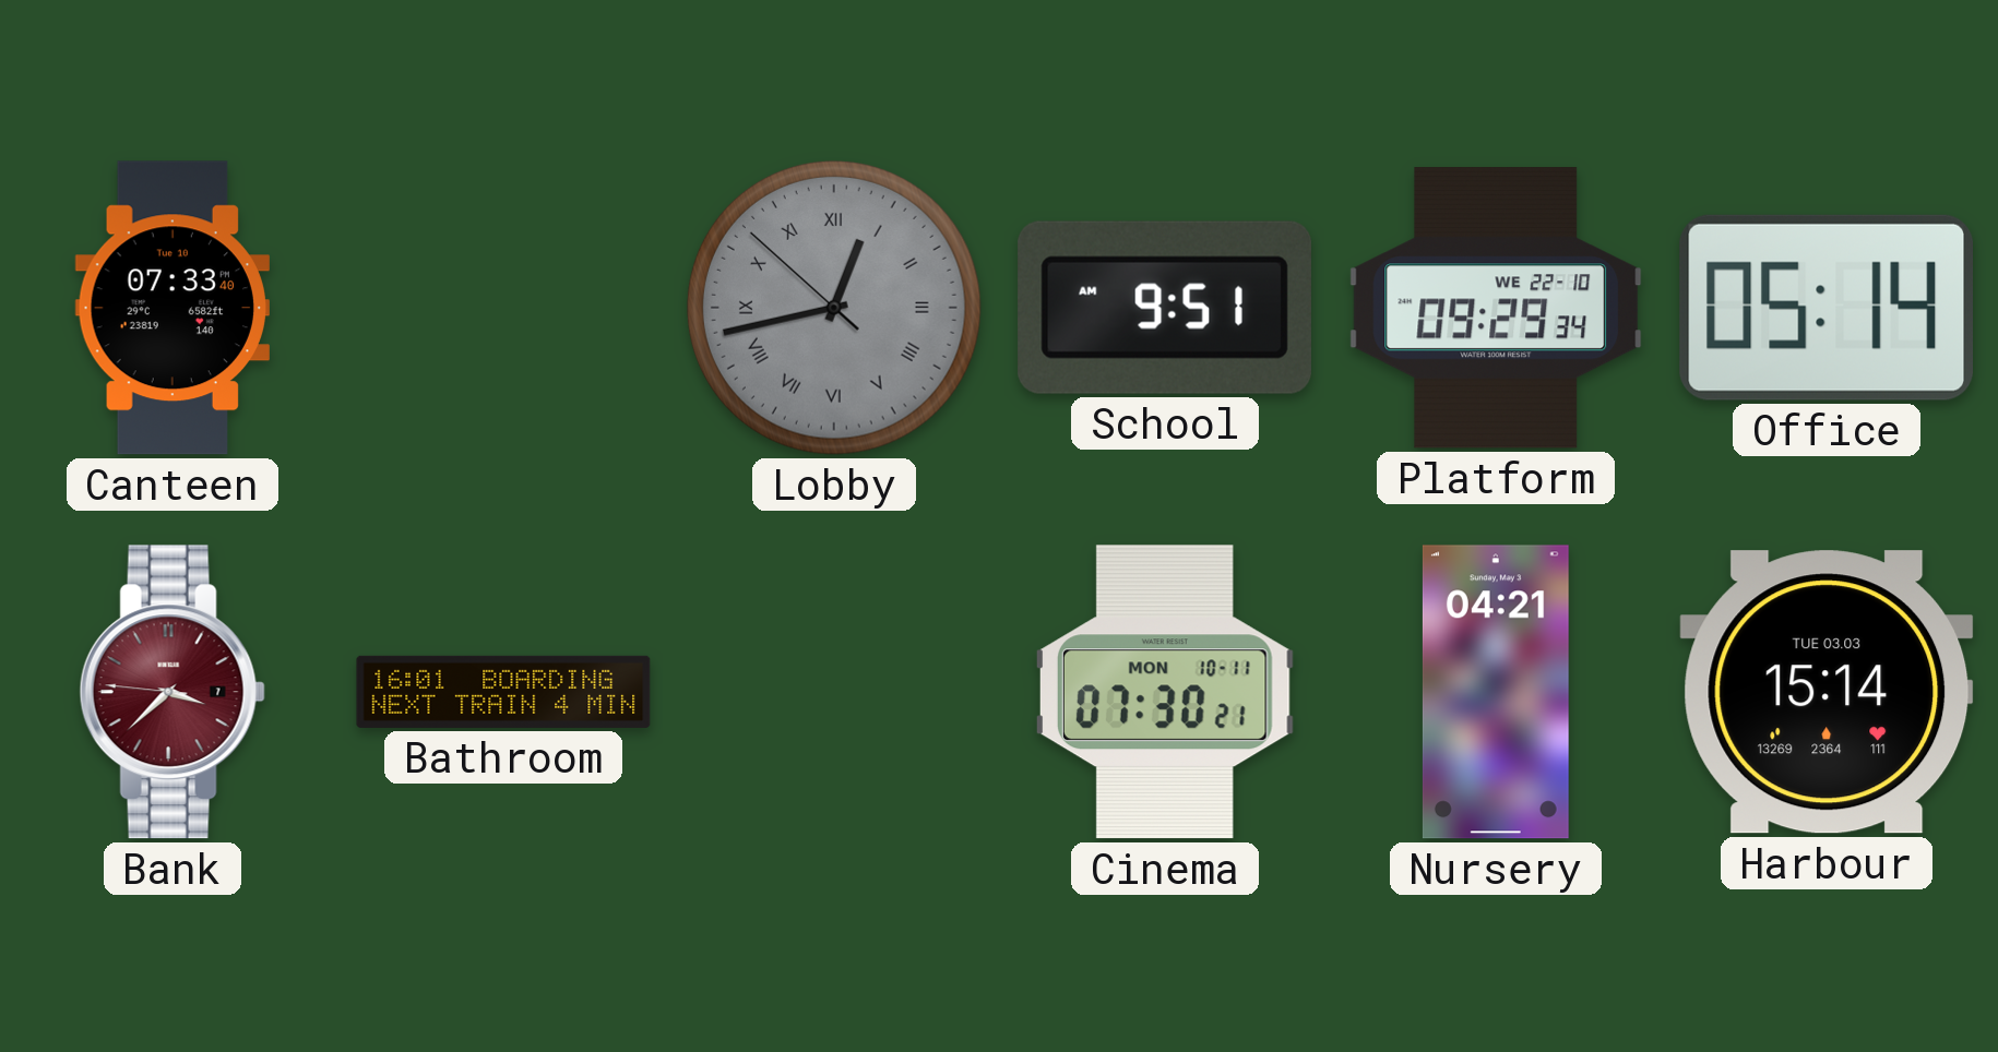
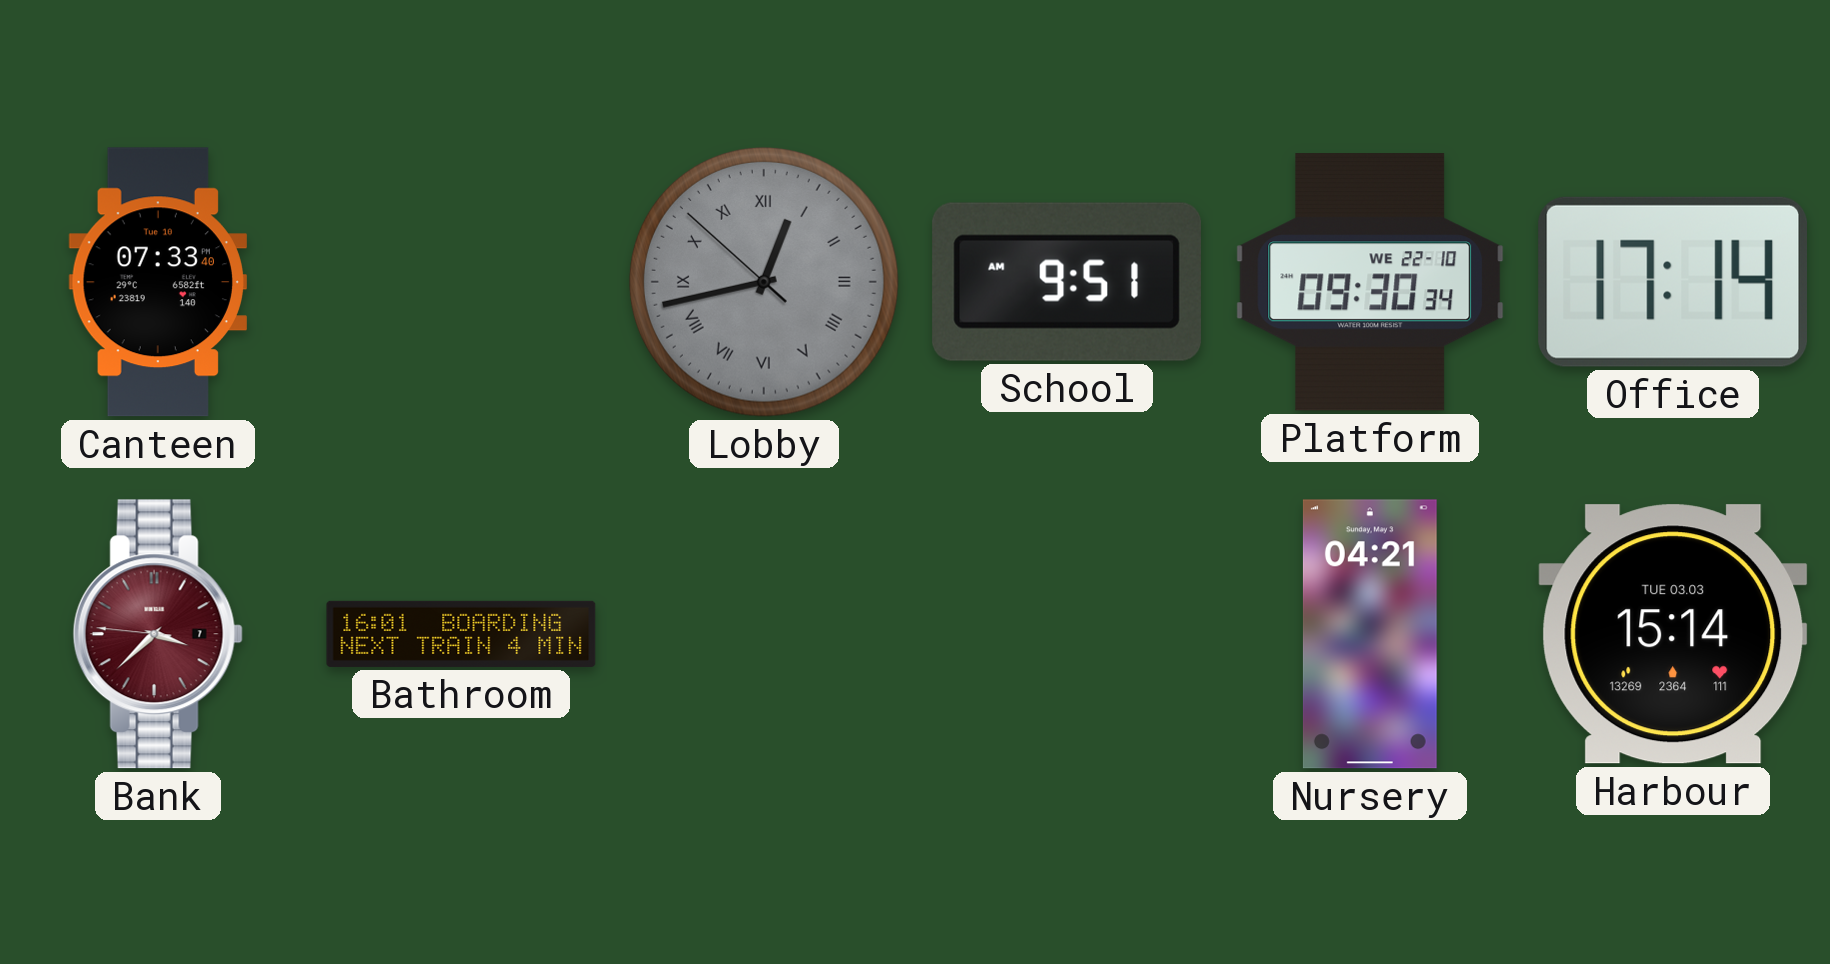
Platform: 09:29 -> 09:30
Office: 05:14 -> 17:14
Cinema: 07:30 -> none
